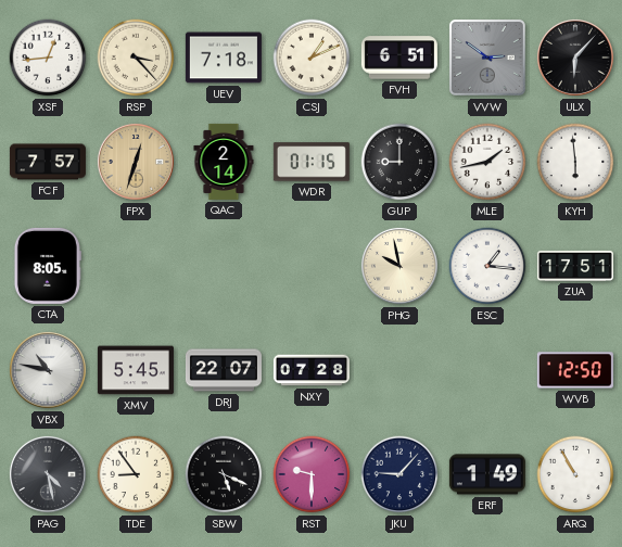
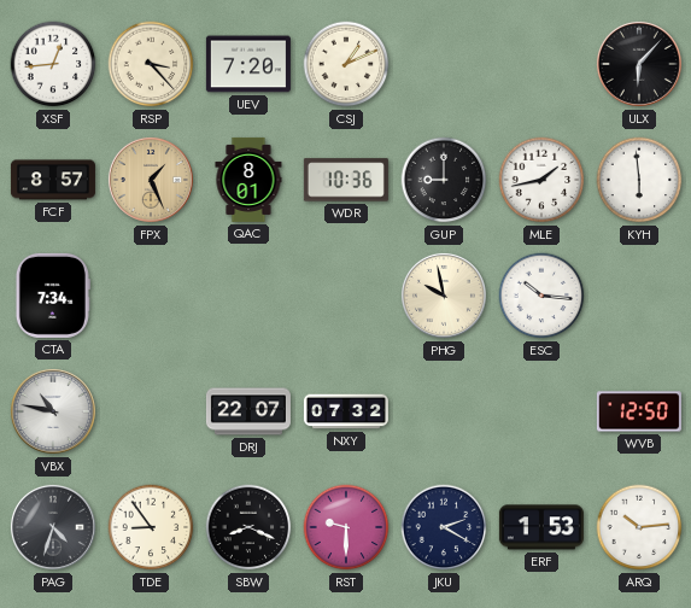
UEV: 7:18 -> 7:20
FVH: 6:51 -> none
VVW: 2:51 -> none
FCF: 7:57 -> 8:57
FPX: 12:33 -> 1:26
QAC: 2:14 -> 8:01
WDR: 01:15 -> 10:36
CTA: 8:05 -> 7:34
ESC: 1:16 -> 10:16
ZUA: 17:51 -> none
XMV: 5:45 -> none
NXY: 07:28 -> 07:32
PAG: 4:28 -> 4:33
SBW: 5:19 -> 8:19
JKU: 9:07 -> 2:20
ERF: 1:49 -> 1:53
ARQ: 10:55 -> 10:14
